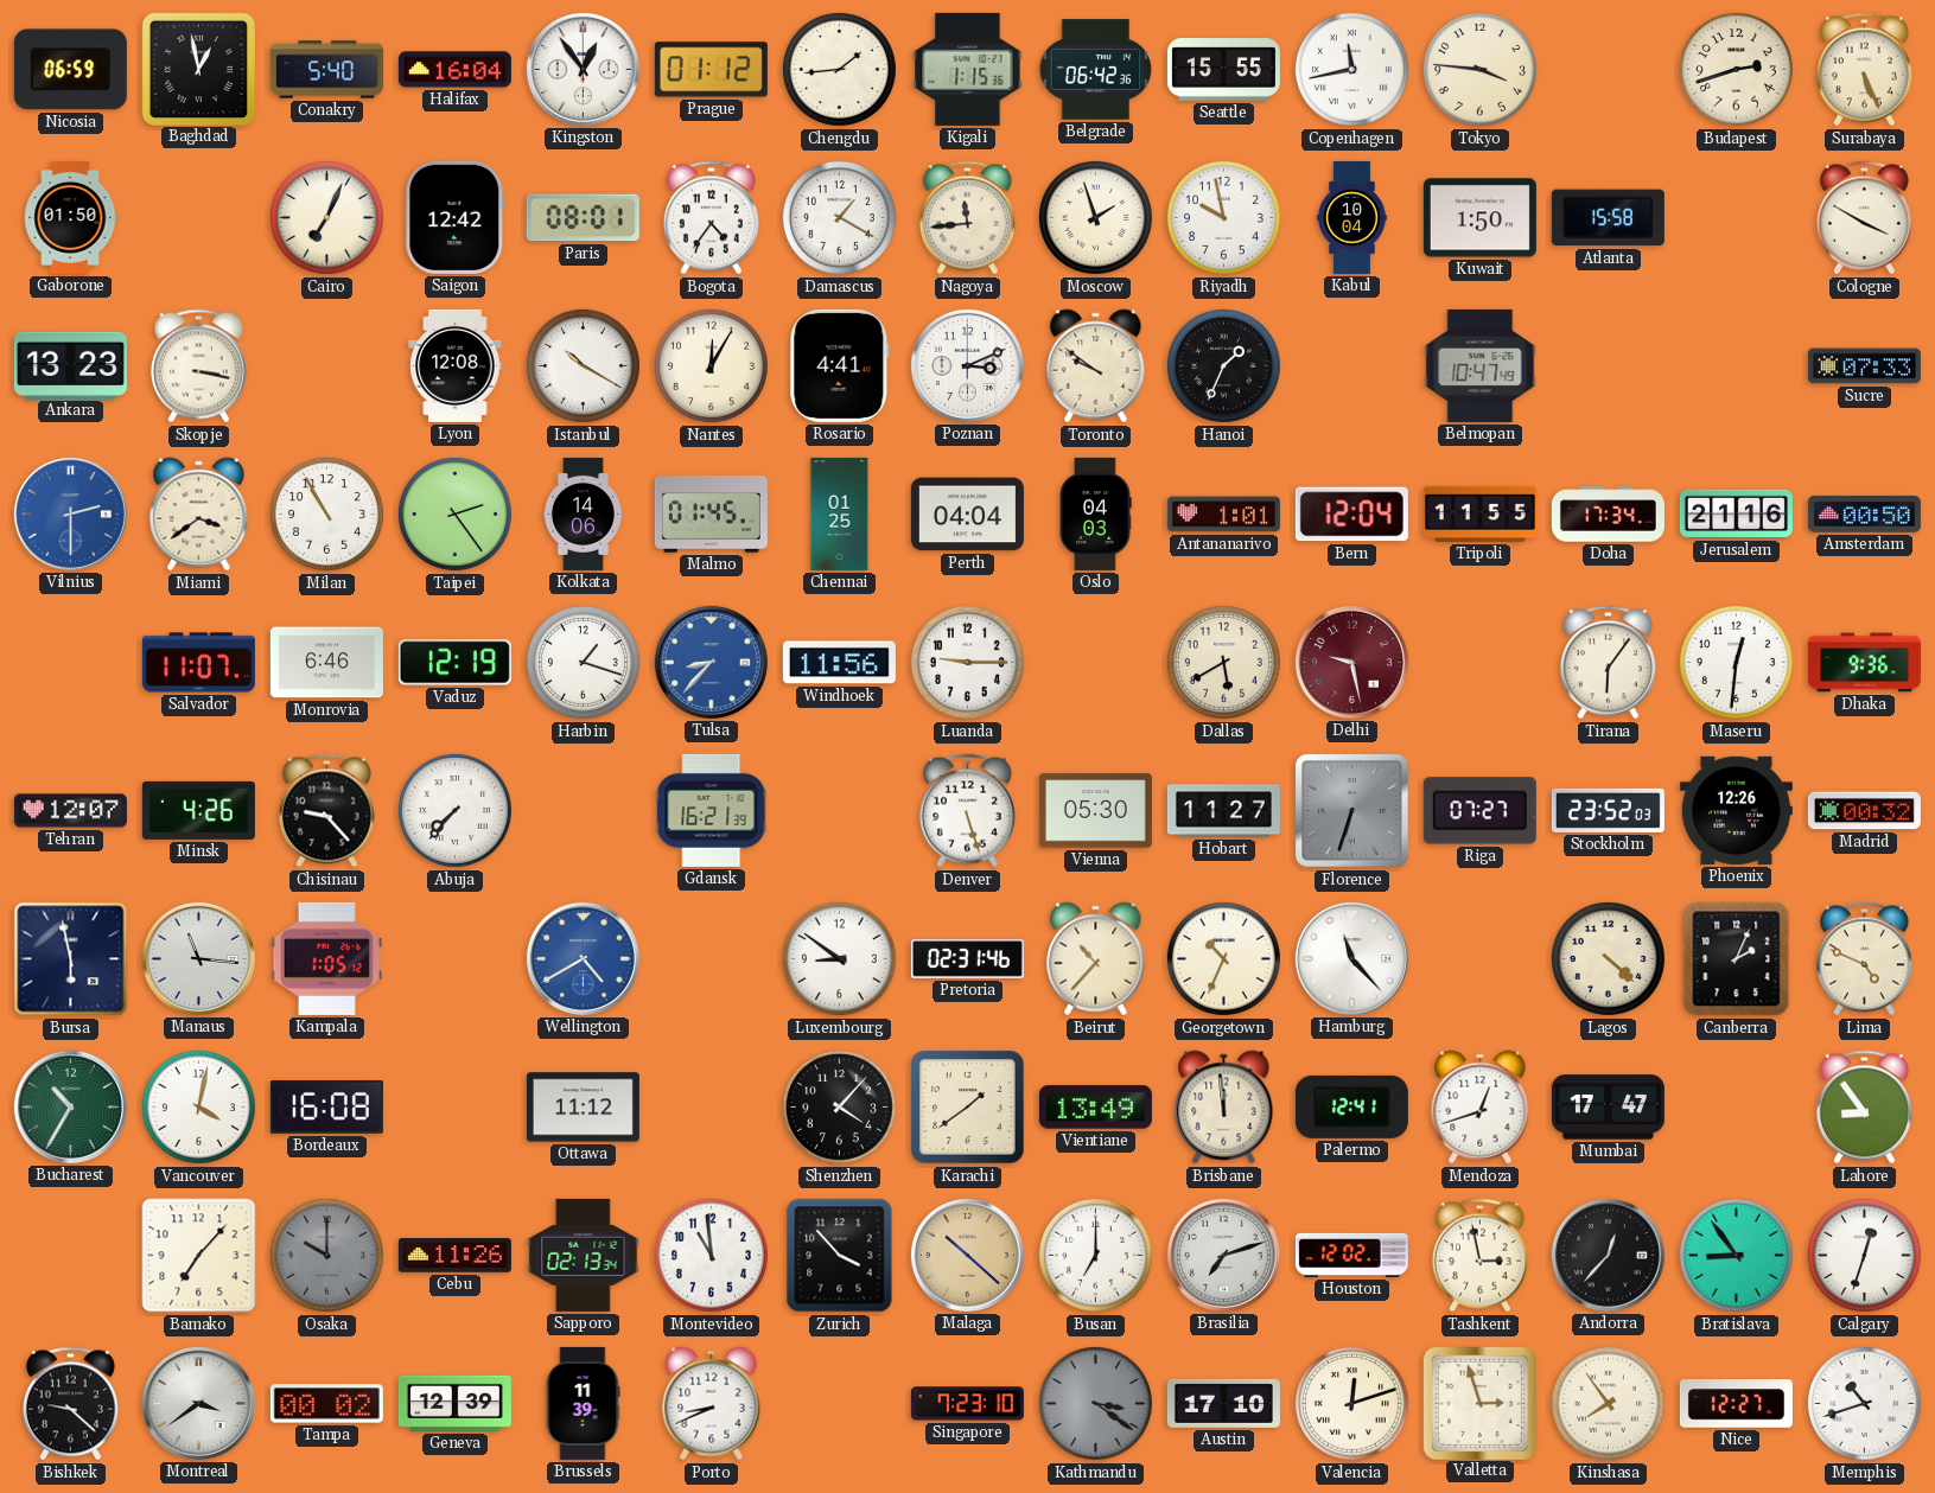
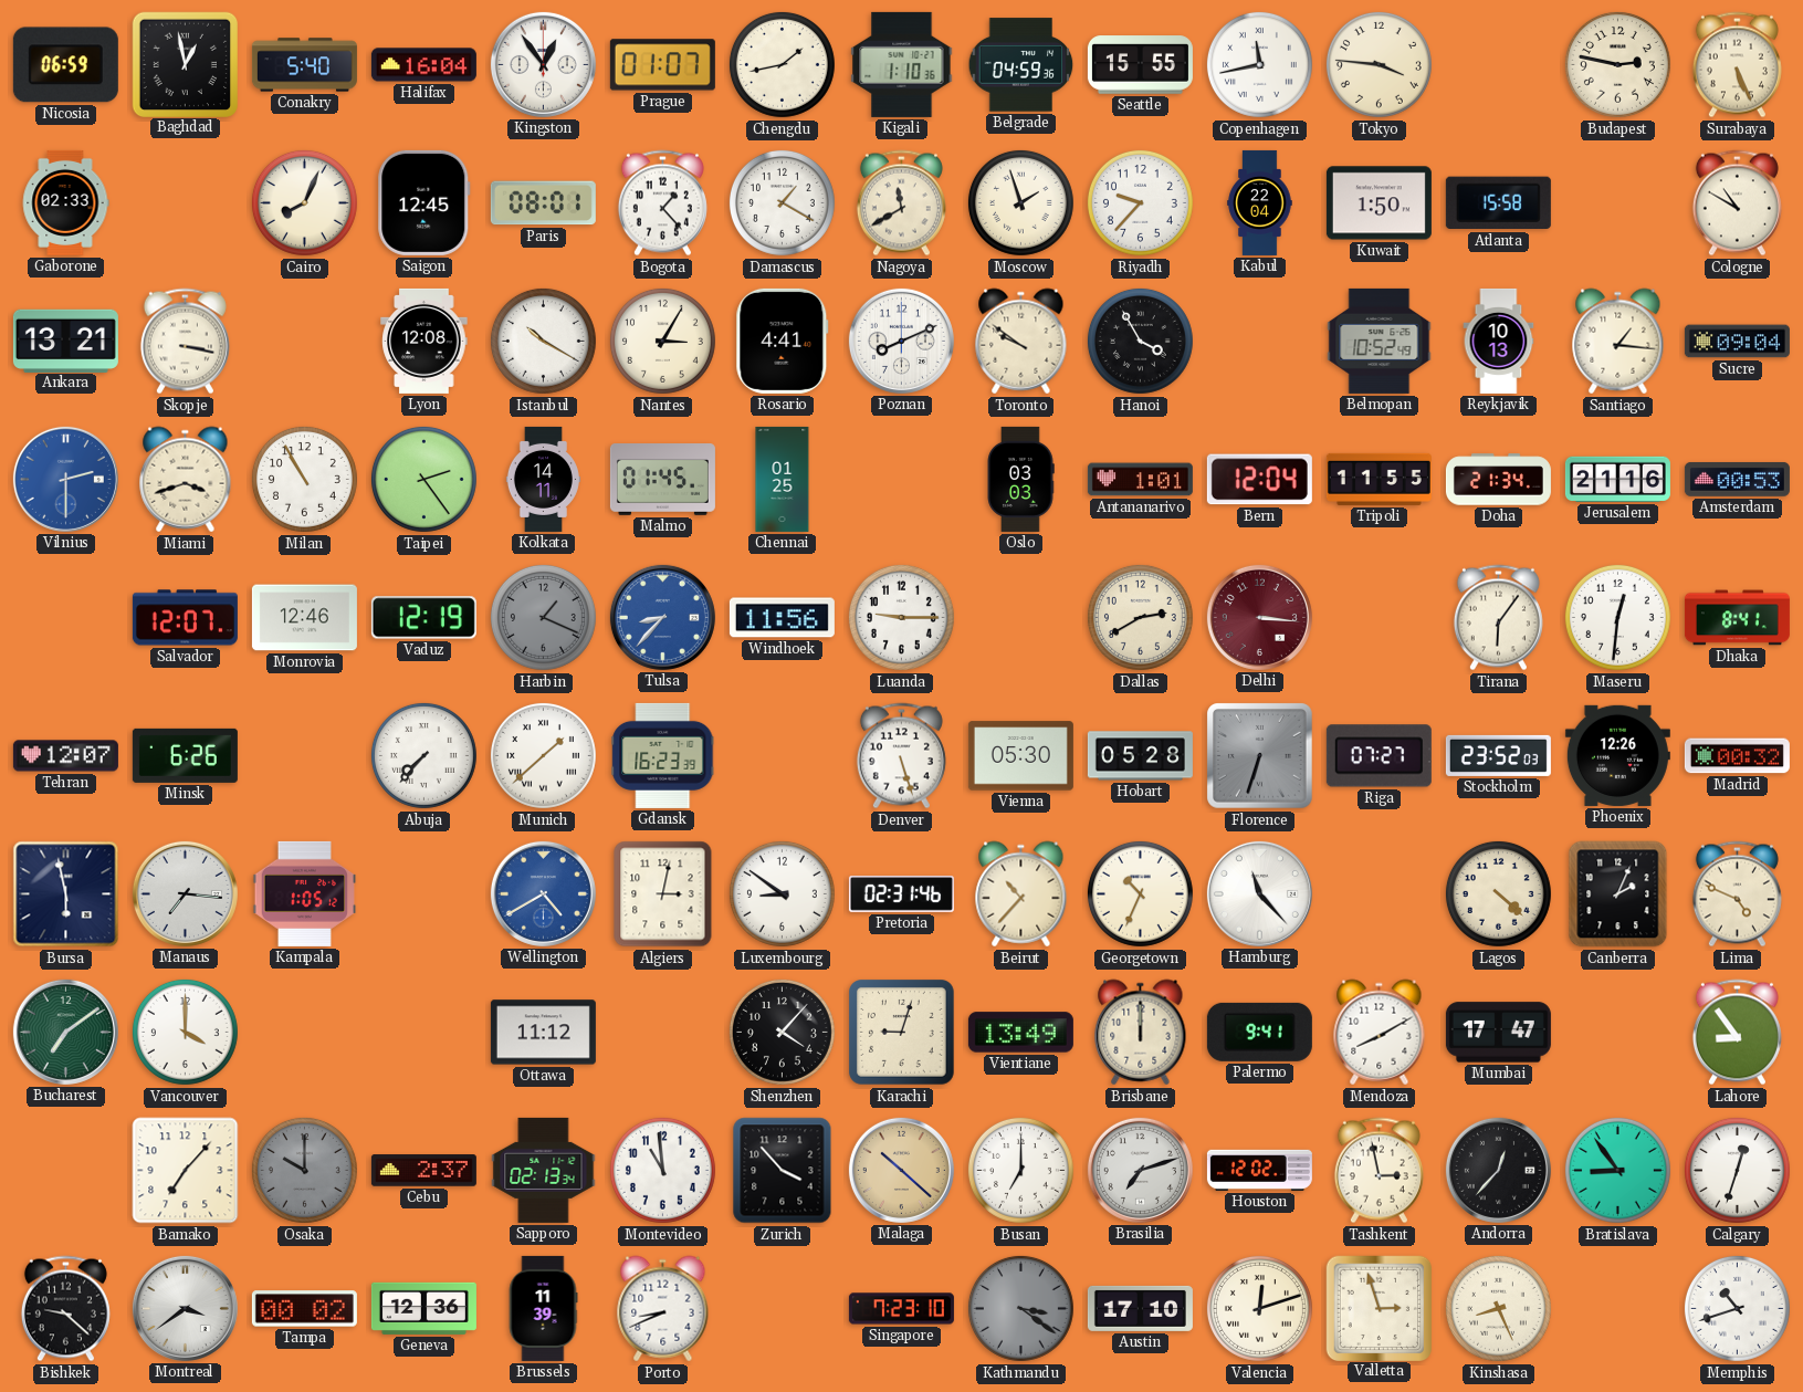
Prague: 01:12 -> 01:07
Chengdu: 1:44 -> 1:43
Kigali: 1:15 -> 1:10
Belgrade: 06:42 -> 04:59
Budapest: 2:42 -> 2:47
Gaborone: 01:50 -> 02:33
Cairo: 7:04 -> 8:04
Saigon: 12:42 -> 12:45
Bogota: 4:36 -> 1:23
Nagoya: 11:44 -> 11:40
Riyadh: 9:58 -> 9:37
Kabul: 10:04 -> 22:04
Cologne: 3:50 -> 10:50
Ankara: 13:23 -> 13:21
Nantes: 12:05 -> 3:05
Poznan: 3:11 -> 8:11
Hanoi: 1:34 -> 3:55
Belmopan: 10:47 -> 10:52
Reykjavik: none -> 10:13
Santiago: none -> 1:16
Sucre: 07:33 -> 09:04
Miami: 3:39 -> 3:42
Kolkata: 14:06 -> 14:11
Perth: 04:04 -> none
Oslo: 04:03 -> 03:03
Doha: 17:34 -> 21:34
Amsterdam: 00:50 -> 00:53
Salvador: 11:07 -> 12:07
Monrovia: 6:46 -> 12:46
Harbin: 1:18 -> 1:19
Harbin dial: white -> grey
Dallas: 5:40 -> 2:40
Delhi: 9:28 -> 3:16
Dhaka: 9:36 -> 8:41
Minsk: 4:26 -> 6:26
Chisinau: 9:23 -> none
Munich: none -> 1:38
Gdansk: 16:21 -> 16:23
Hobart: 11:27 -> 05:28
Manaus: 11:16 -> 7:16
Algiers: none -> 3:02
Bucharest: 10:35 -> 7:09
Vancouver: 4:02 -> 4:00
Bordeaux: 16:08 -> none
Karachi: 1:39 -> 9:03
Brisbane: 11:59 -> 12:00
Palermo: 12:41 -> 9:41
Mendoza: 12:42 -> 8:10
Cebu: 11:26 -> 2:37
Geneva: 12:39 -> 12:36
Kinshasa: 7:54 -> 8:26
Nice: 12:27 -> none
